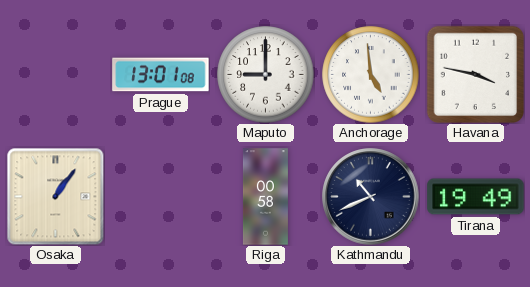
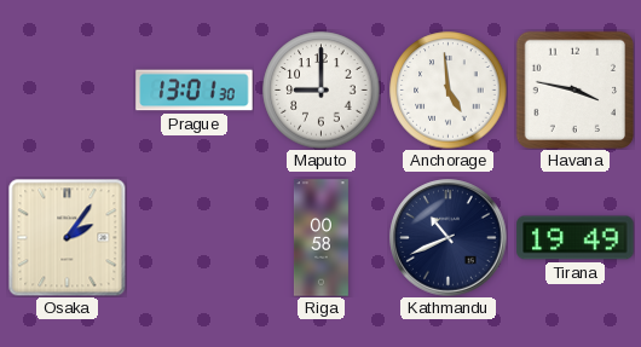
Prague: 13:01:08 -> 13:01:30
Osaka: 1:06 -> 2:06
